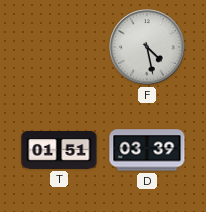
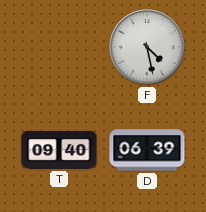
T: 01:51 -> 09:40
D: 03:39 -> 06:39
